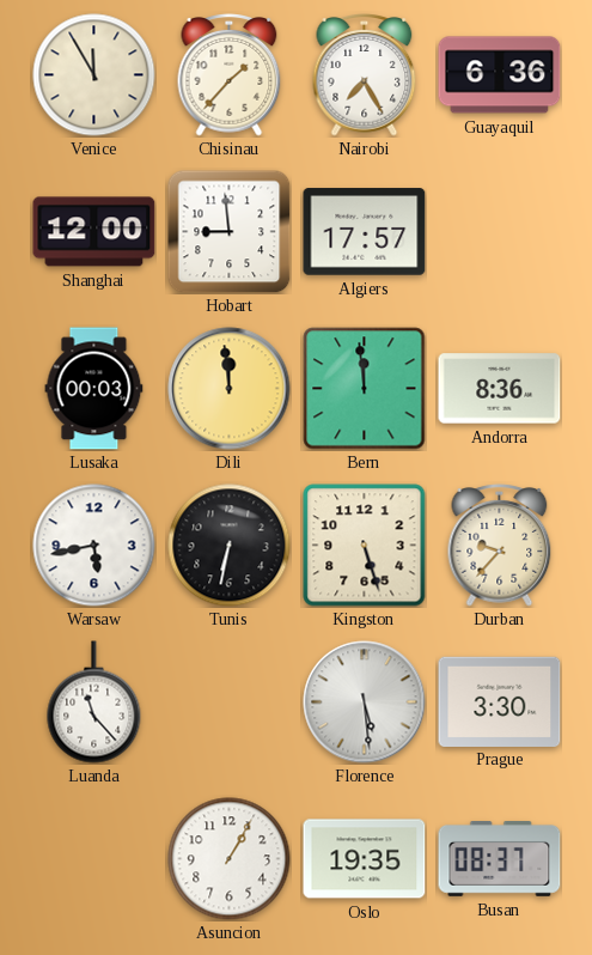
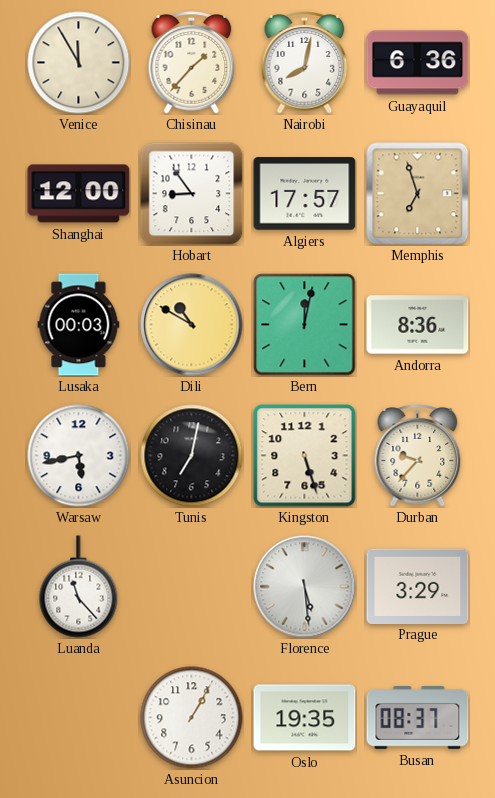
Nairobi: 7:25 -> 8:02
Hobart: 8:59 -> 8:54
Memphis: none -> 6:57
Dili: 11:59 -> 10:50
Bern: 11:59 -> 12:02
Tunis: 6:32 -> 7:02
Prague: 3:30 -> 3:29
